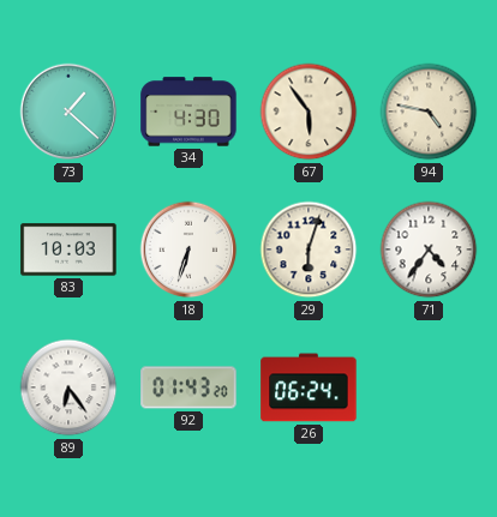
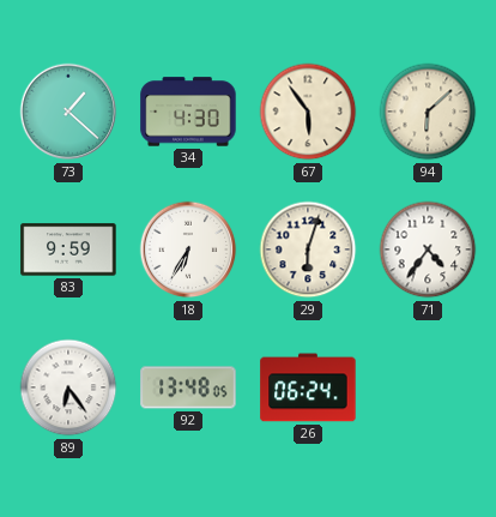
94: 4:47 -> 6:08
83: 10:03 -> 9:59
18: 6:33 -> 6:35
92: 01:43 -> 13:48
